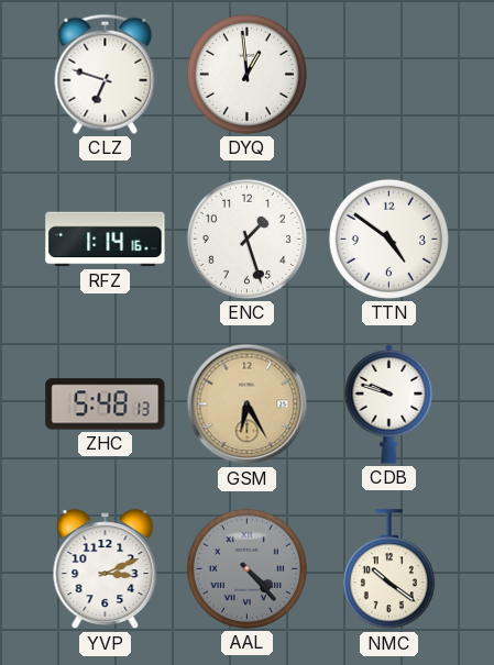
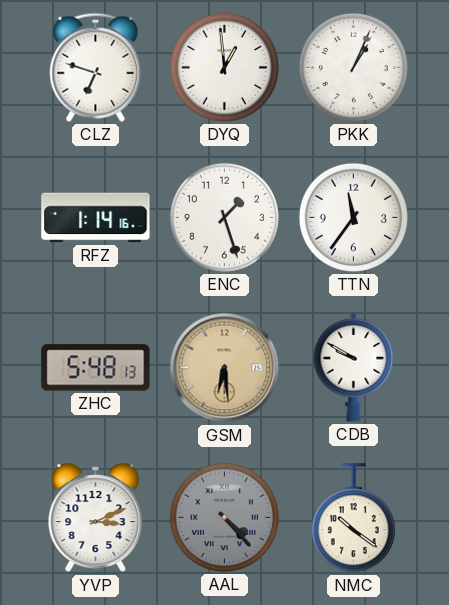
PKK: none -> 1:04
TTN: 4:51 -> 11:36
GSM: 6:25 -> 6:29
CDB: 9:48 -> 9:50
